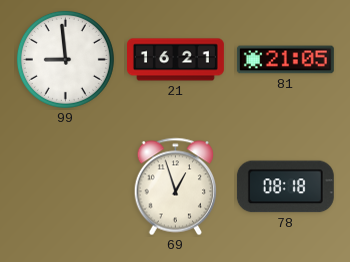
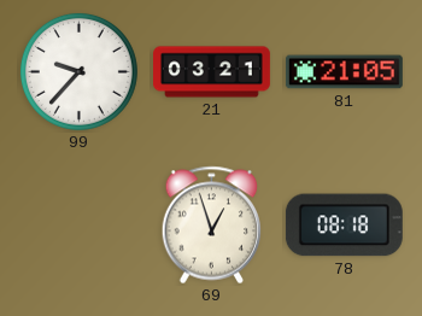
99: 8:59 -> 9:37
21: 16:21 -> 03:21
